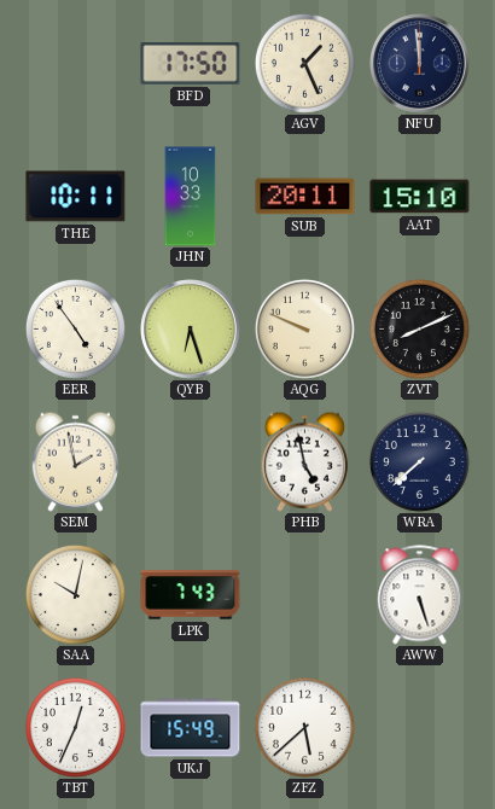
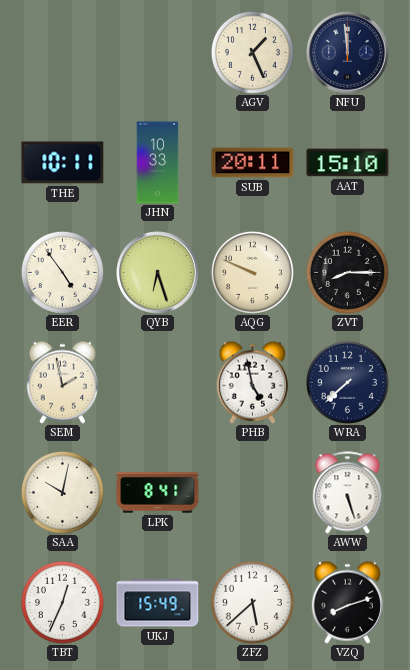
BFD: 17:50 -> none
ZVT: 8:11 -> 8:15
LPK: 7:43 -> 8:41
VZQ: none -> 8:12
